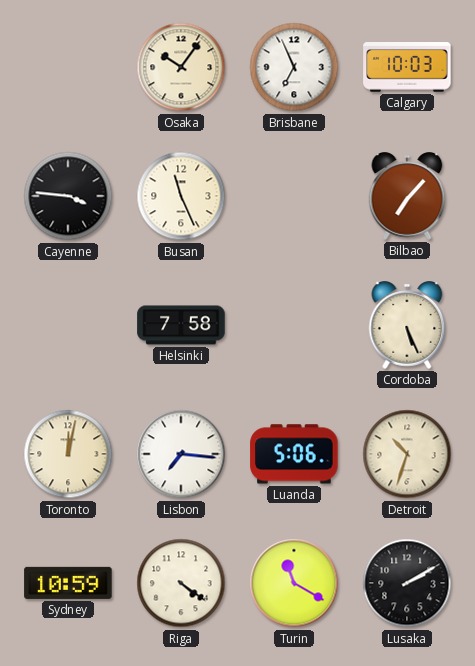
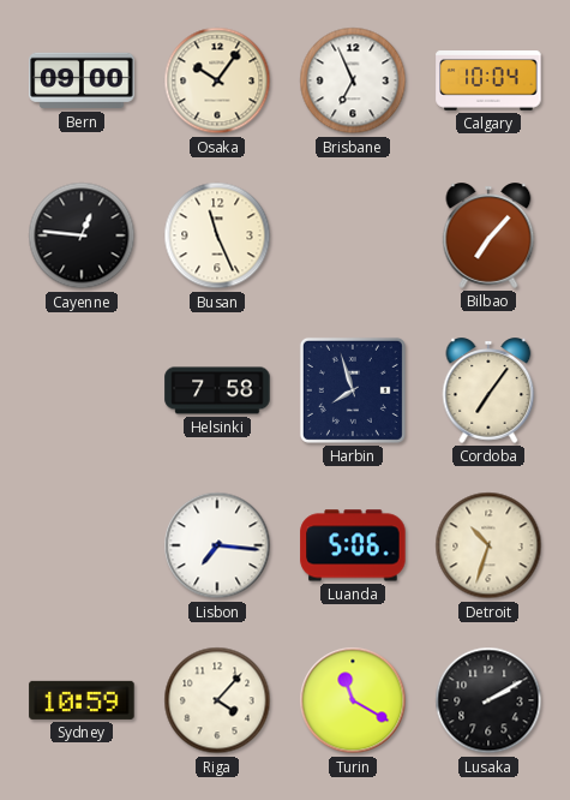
Bern: none -> 09:00
Calgary: 10:03 -> 10:04
Cayenne: 3:46 -> 12:46
Harbin: none -> 7:57
Cordoba: 5:26 -> 7:06
Toronto: 12:02 -> none
Riga: 4:21 -> 4:07
